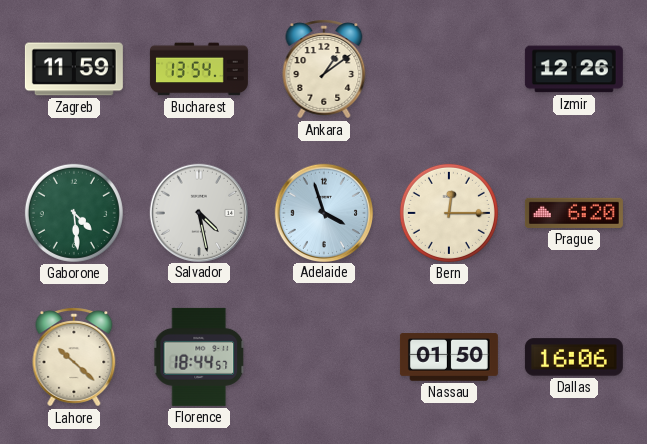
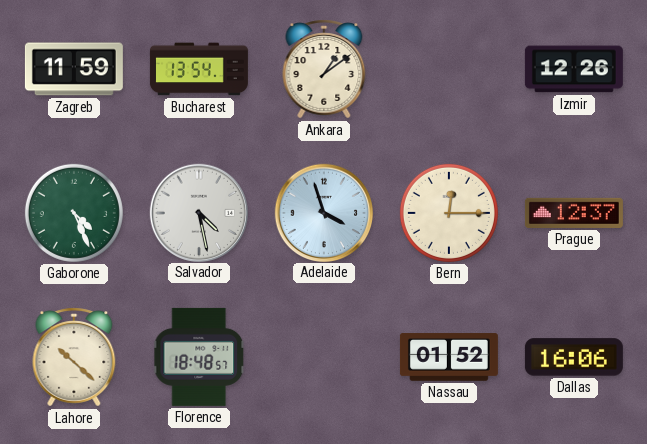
Gaborone: 4:29 -> 4:26
Prague: 6:20 -> 12:37
Florence: 18:44 -> 18:48
Nassau: 01:50 -> 01:52
